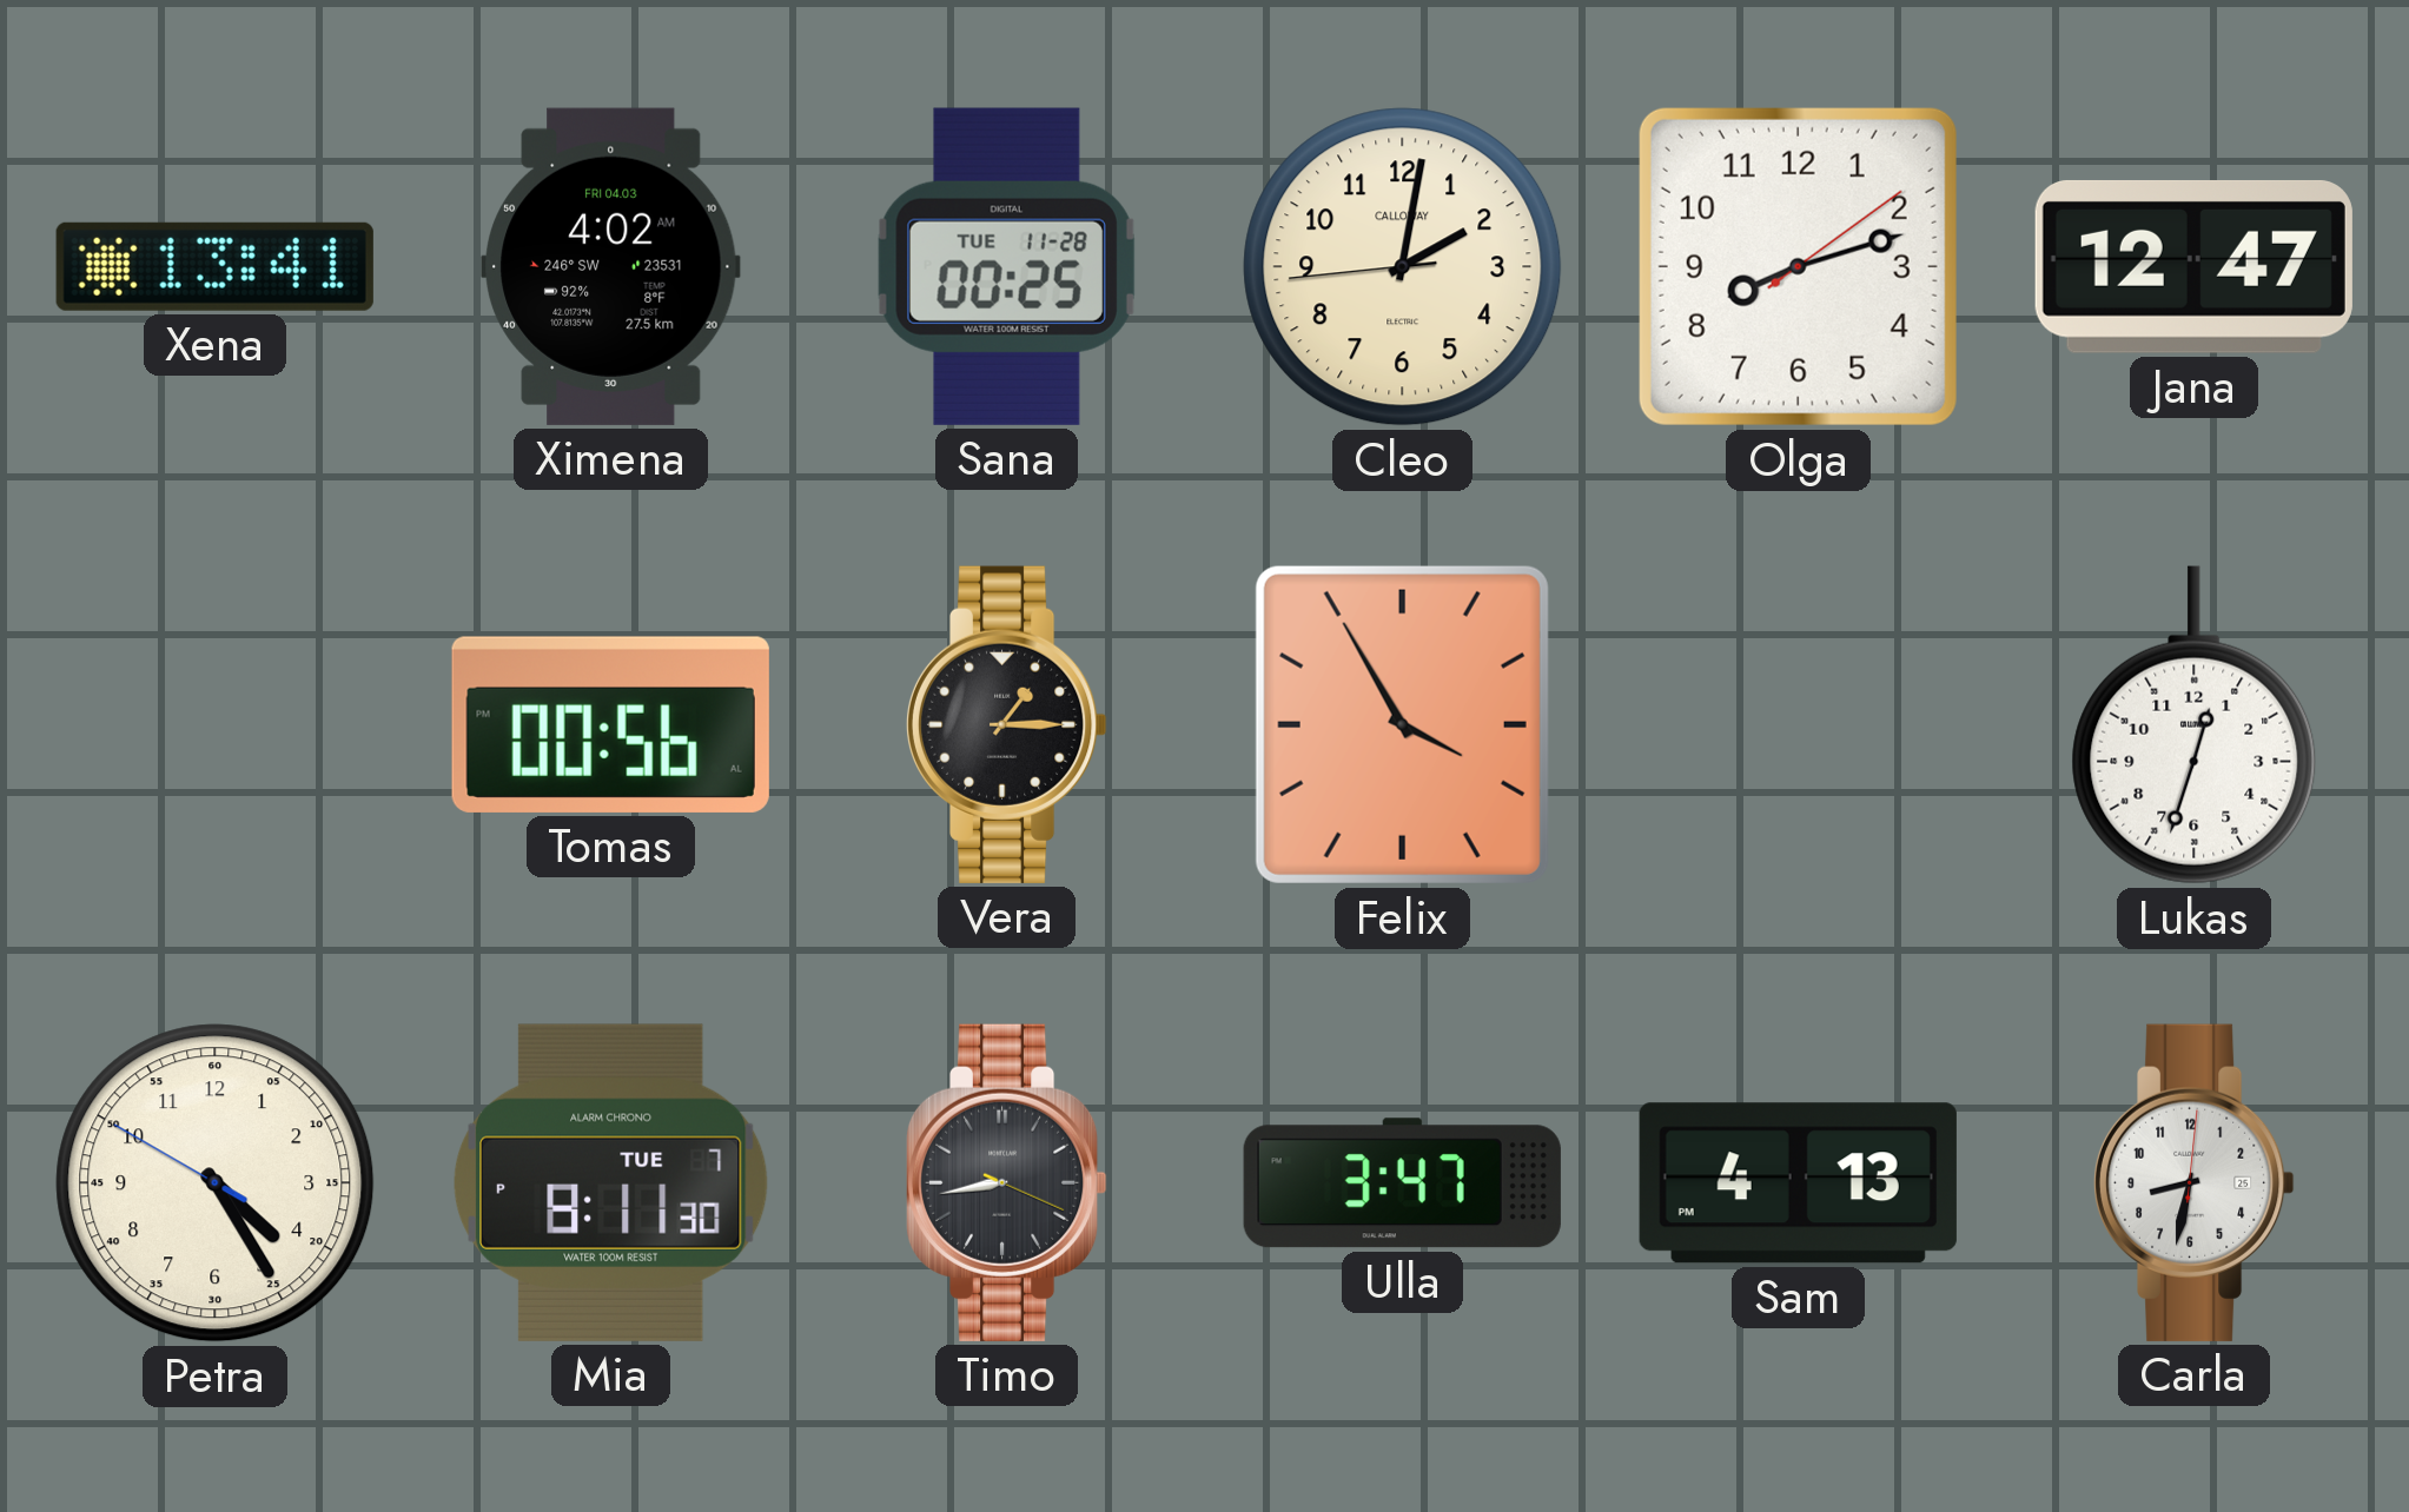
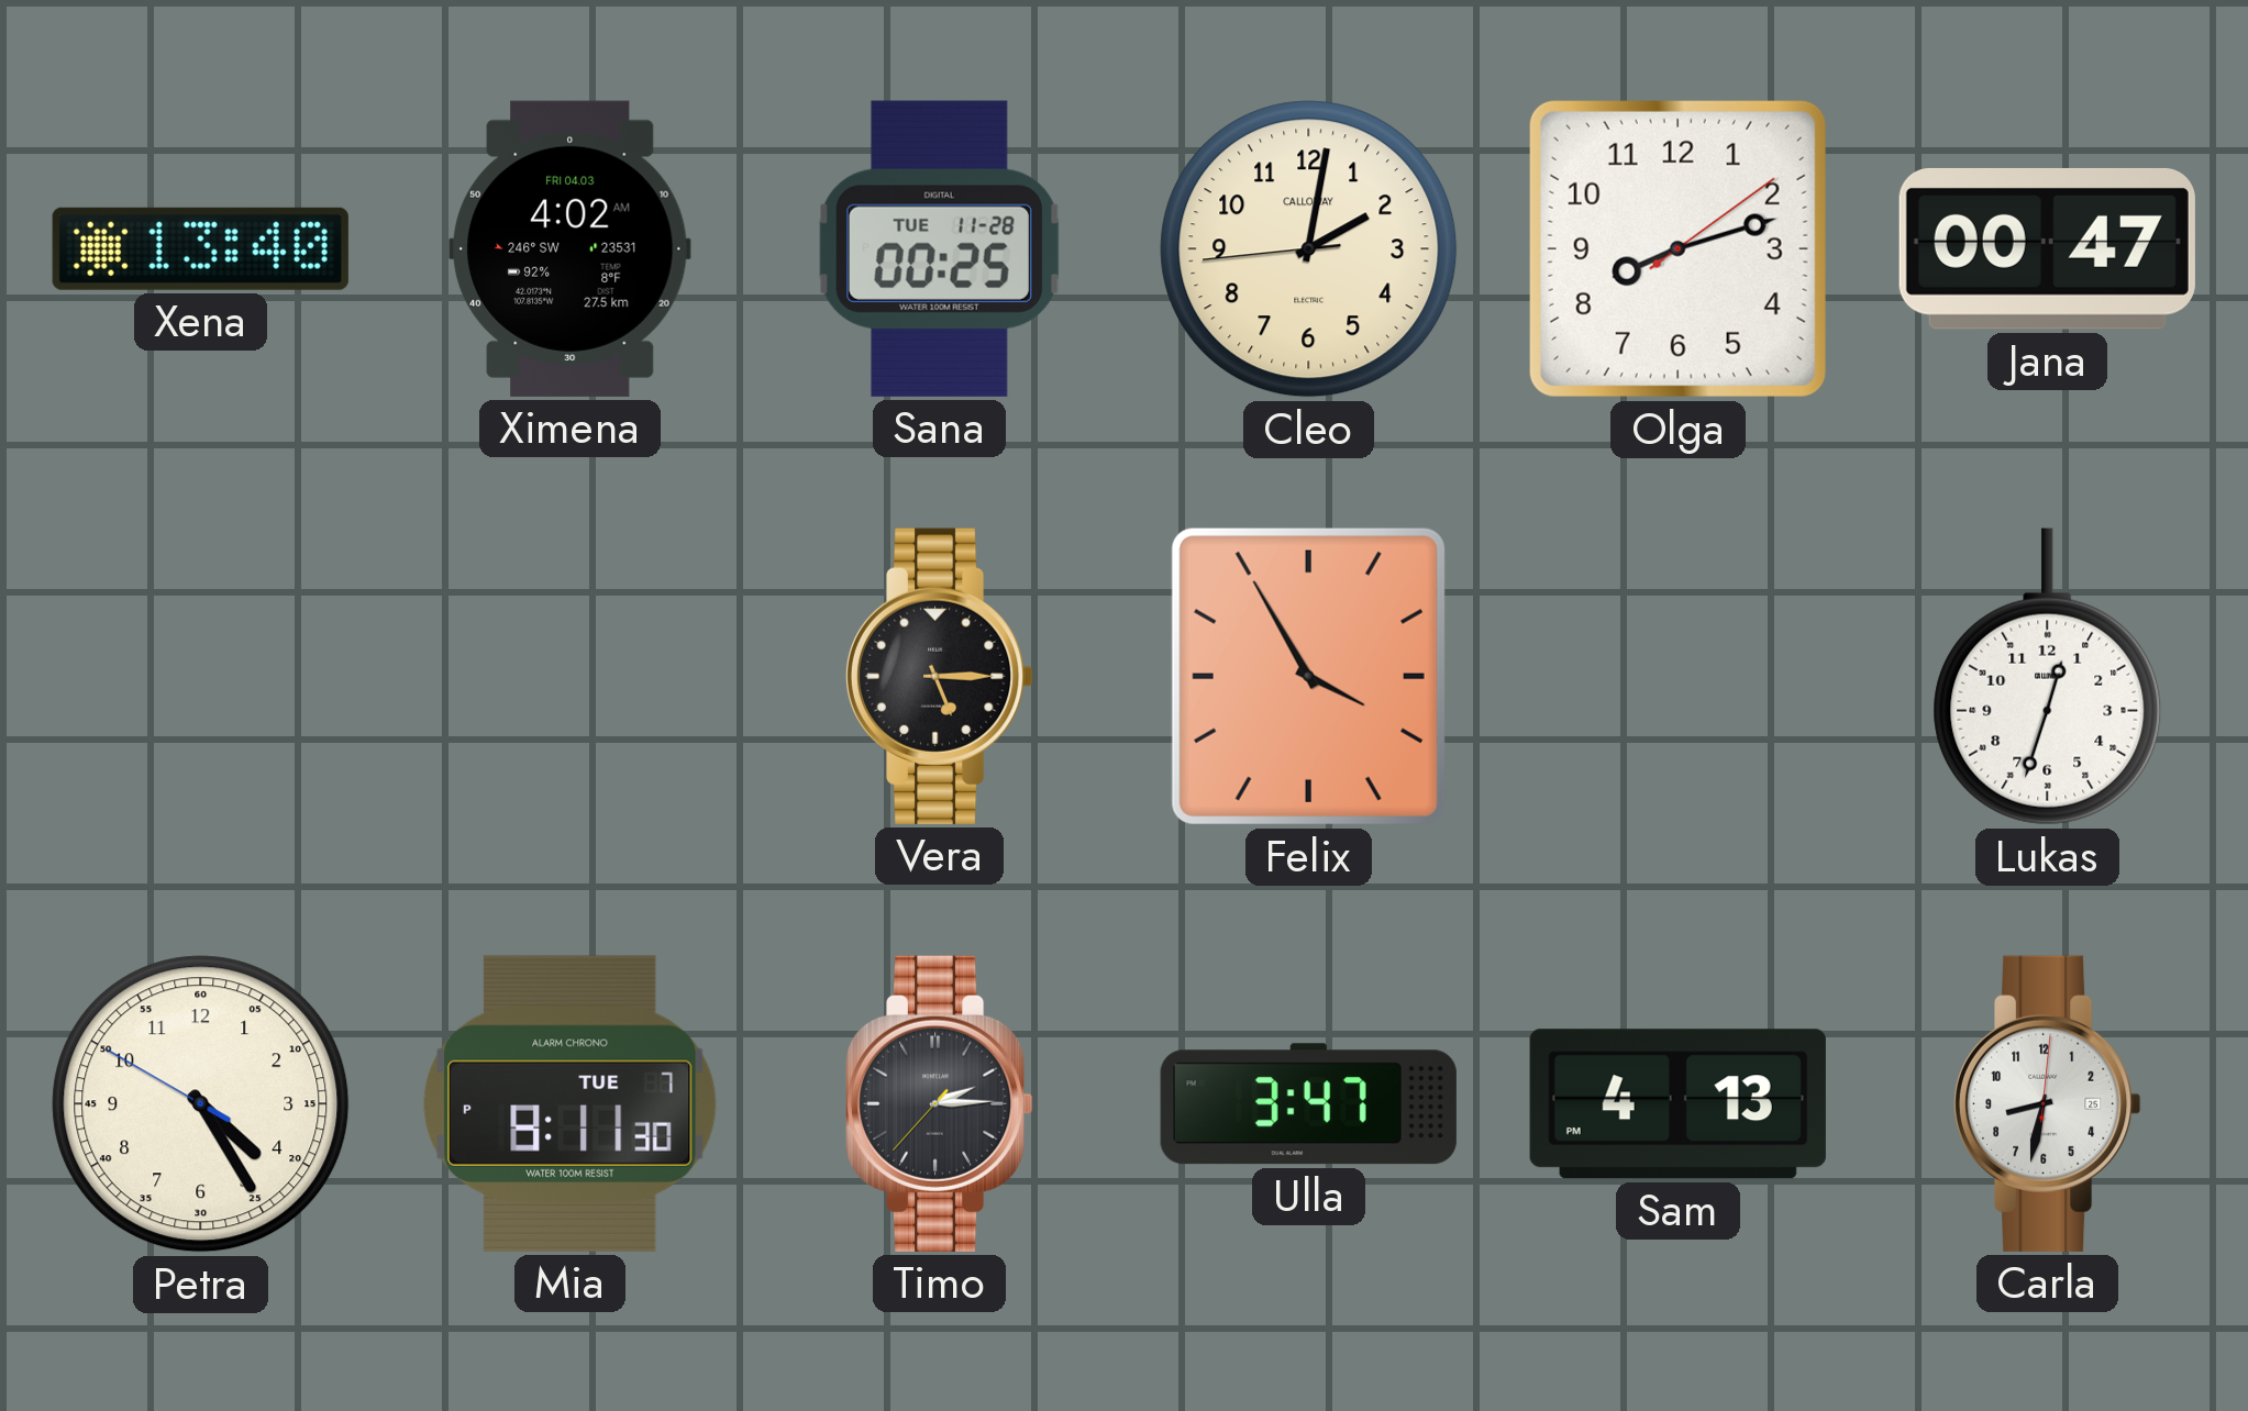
Xena: 13:41 -> 13:40
Jana: 12:47 -> 00:47
Tomas: 00:56 -> none
Vera: 1:15 -> 5:15
Timo: 8:43 -> 2:14
